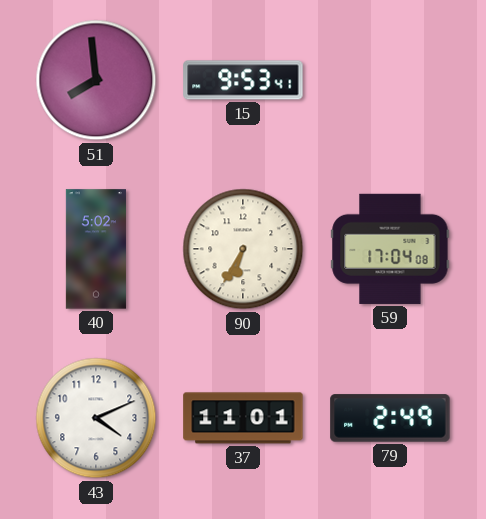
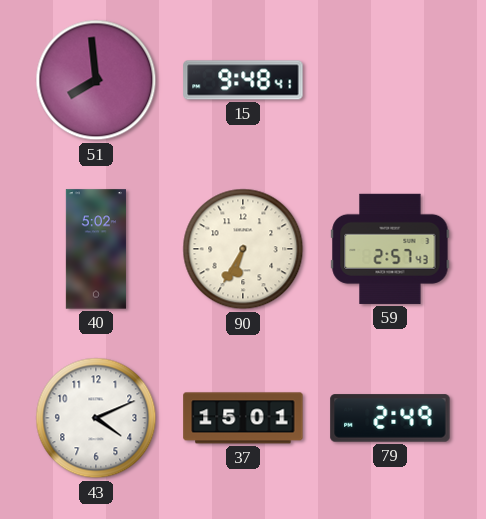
15: 9:53 -> 9:48
59: 17:04 -> 2:57
37: 11:01 -> 15:01
